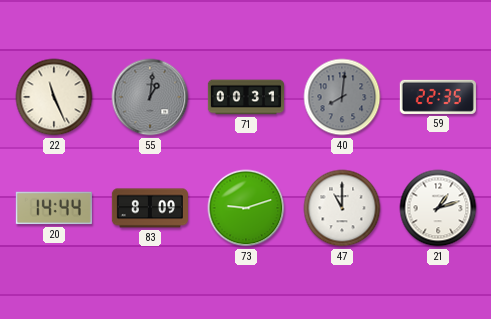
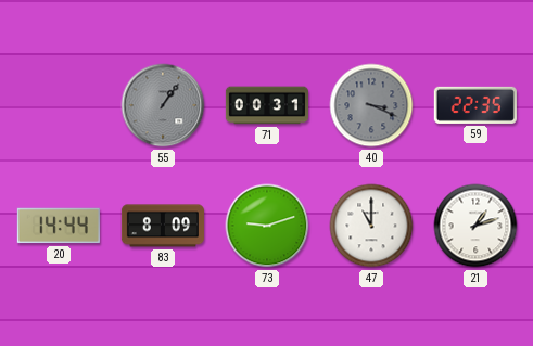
22: 11:26 -> none
55: 1:01 -> 1:06
40: 8:01 -> 3:19
